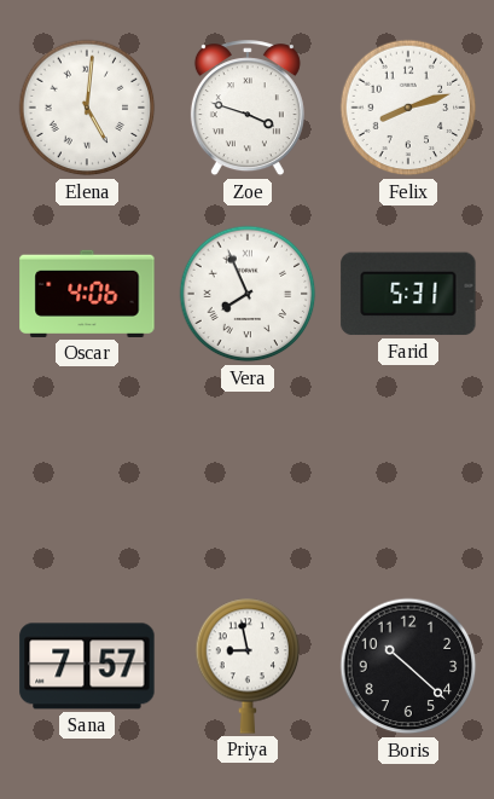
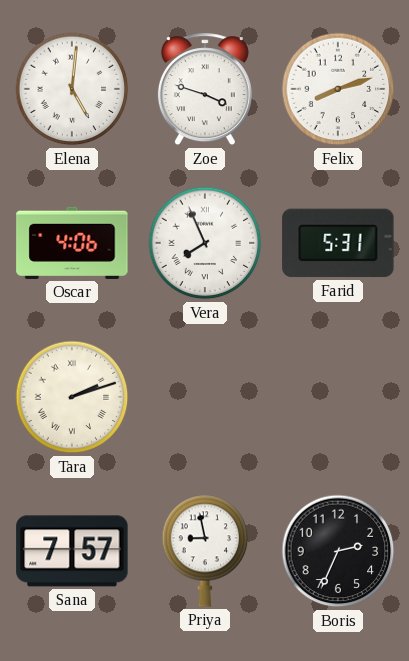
Tara: none -> 2:12
Boris: 10:22 -> 2:34
